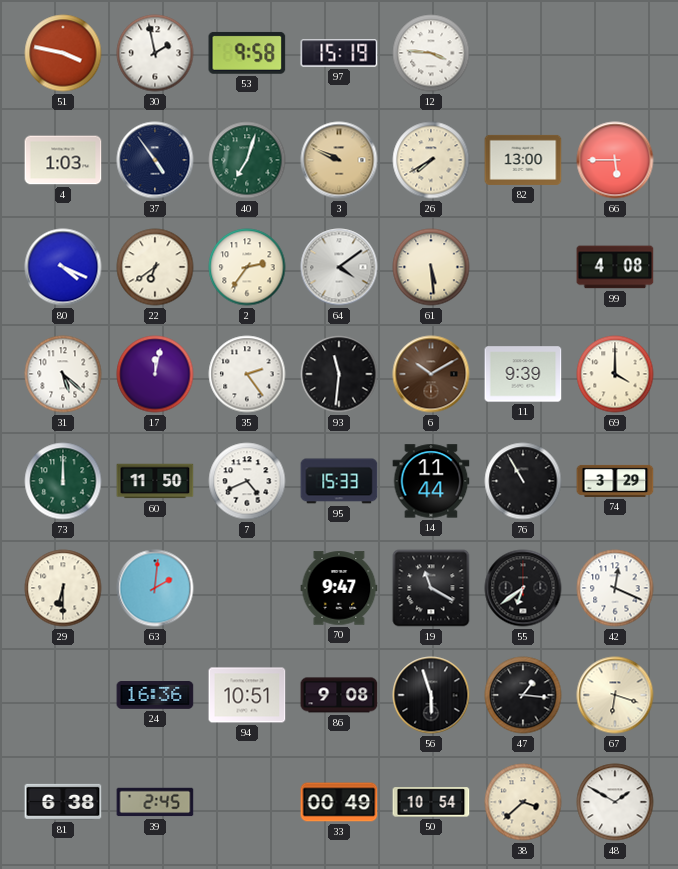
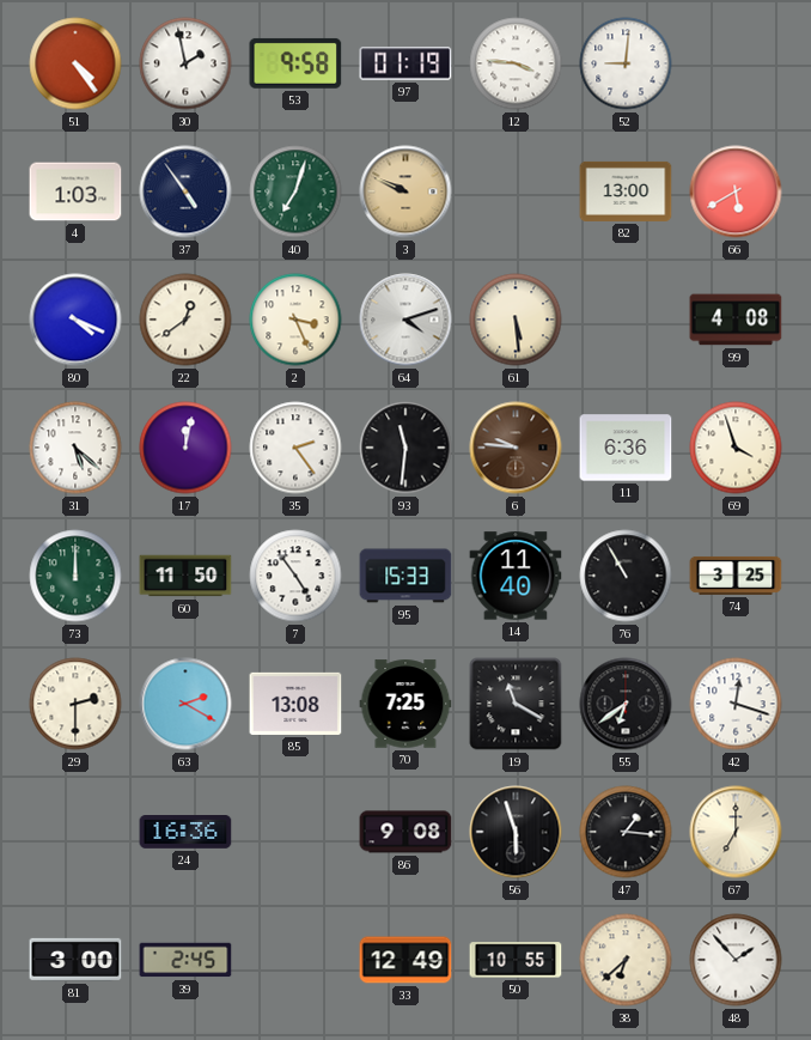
51: 3:47 -> 4:24
97: 15:19 -> 01:19
52: none -> 9:01
26: 7:40 -> none
66: 5:45 -> 5:40
22: 6:39 -> 12:39
2: 2:36 -> 3:26
64: 4:09 -> 4:12
6: 10:10 -> 9:46
11: 9:39 -> 6:36
69: 4:00 -> 3:57
7: 4:41 -> 4:54
14: 11:44 -> 11:40
74: 3:29 -> 3:25
29: 6:30 -> 2:30
63: 2:01 -> 2:20
85: none -> 13:08
70: 9:47 -> 7:25
42: 12:19 -> 12:18
94: 10:51 -> none
67: 6:18 -> 7:00
81: 6:38 -> 3:00
33: 00:49 -> 12:49
50: 10:54 -> 10:55
38: 3:38 -> 6:38
48: 1:50 -> 1:53
